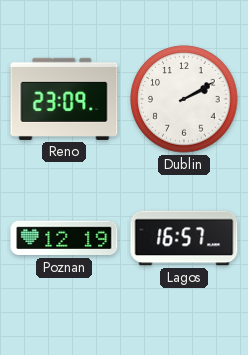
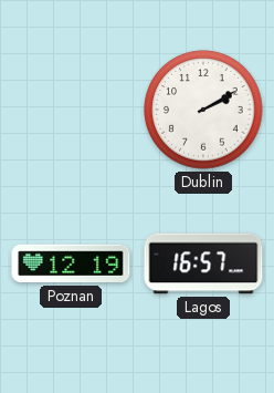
Reno: 23:09 -> none
